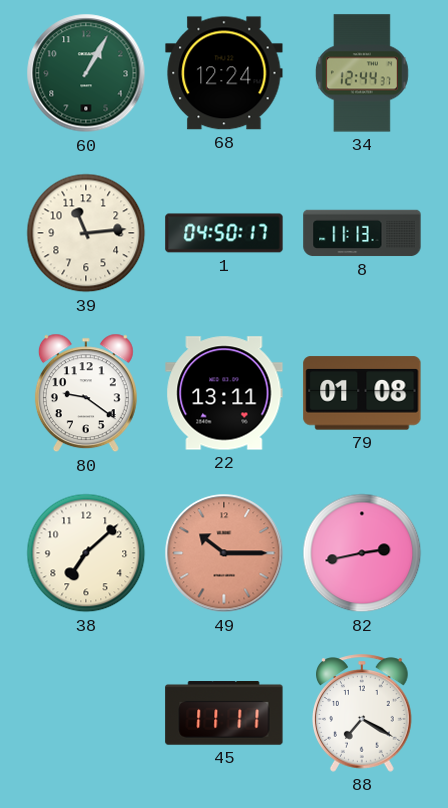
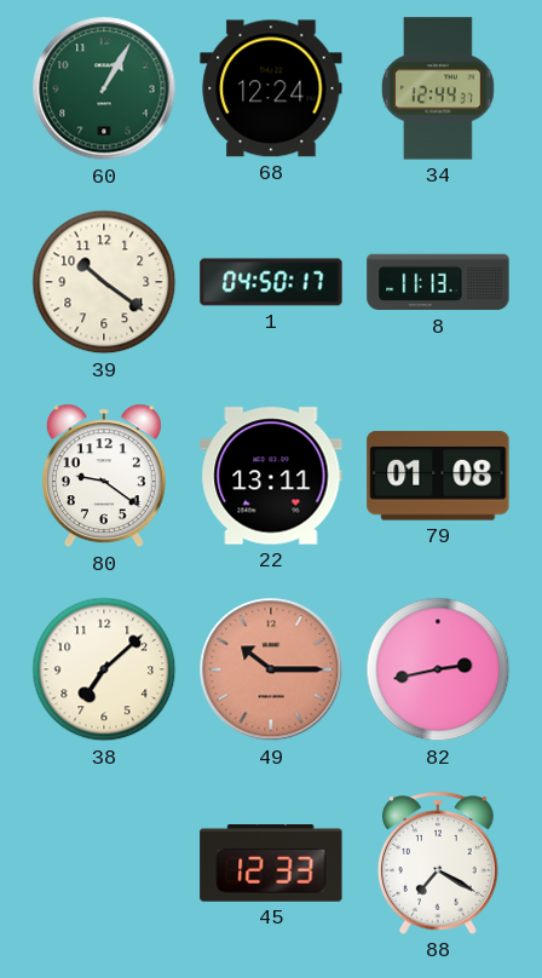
39: 11:14 -> 10:21
45: 11:11 -> 12:33
